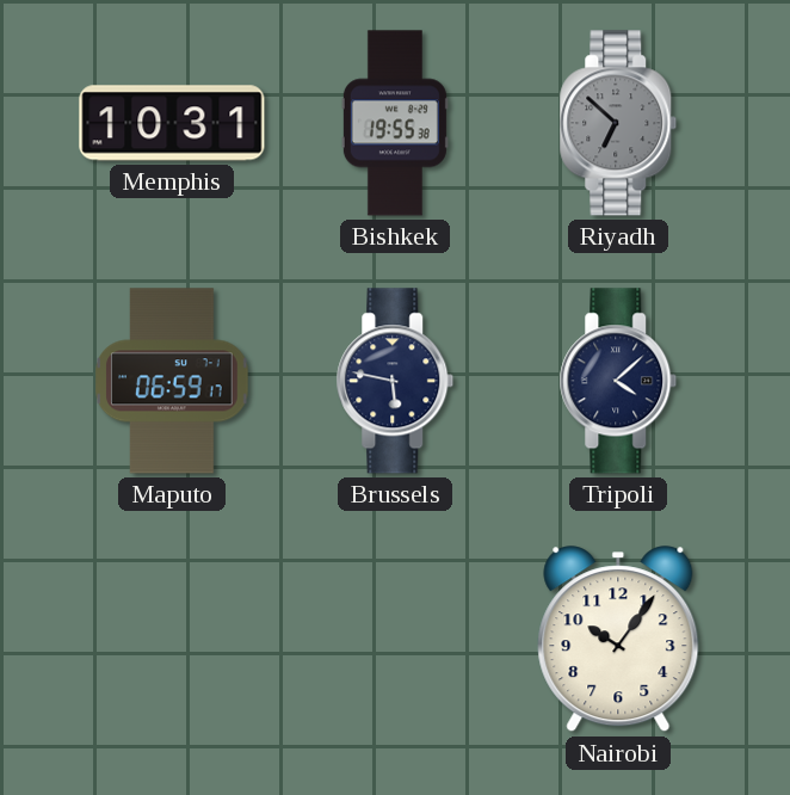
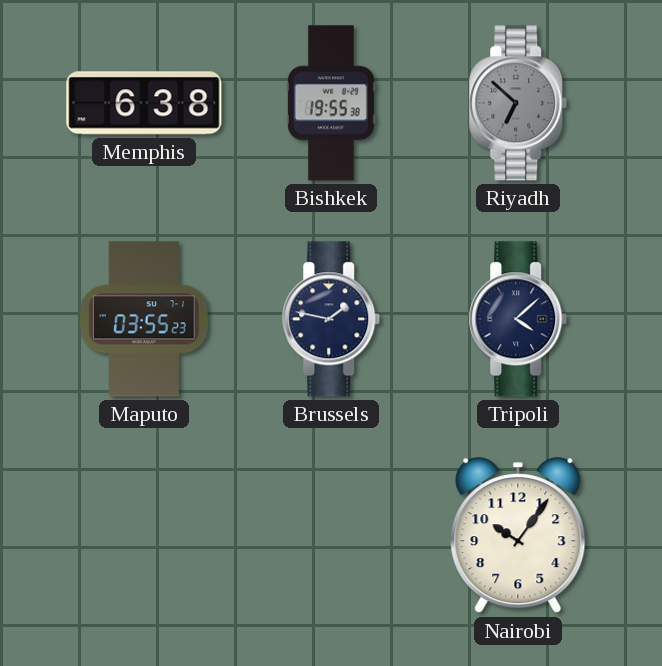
Memphis: 10:31 -> 6:38
Maputo: 06:59 -> 03:55
Brussels: 5:47 -> 1:47
